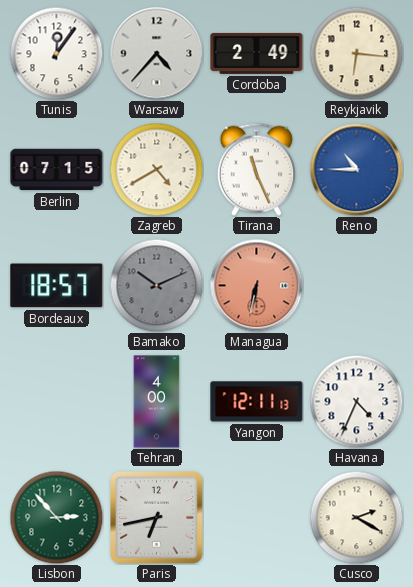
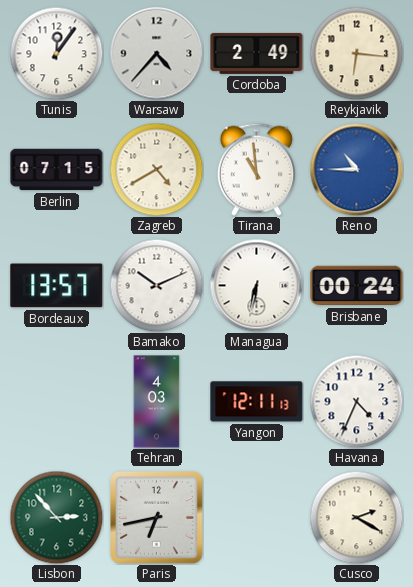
Tirana: 11:26 -> 10:59
Bordeaux: 18:57 -> 13:57
Bamako dial: grey -> white
Managua dial: salmon -> white
Brisbane: none -> 00:24
Tehran: 4:00 -> 4:03
